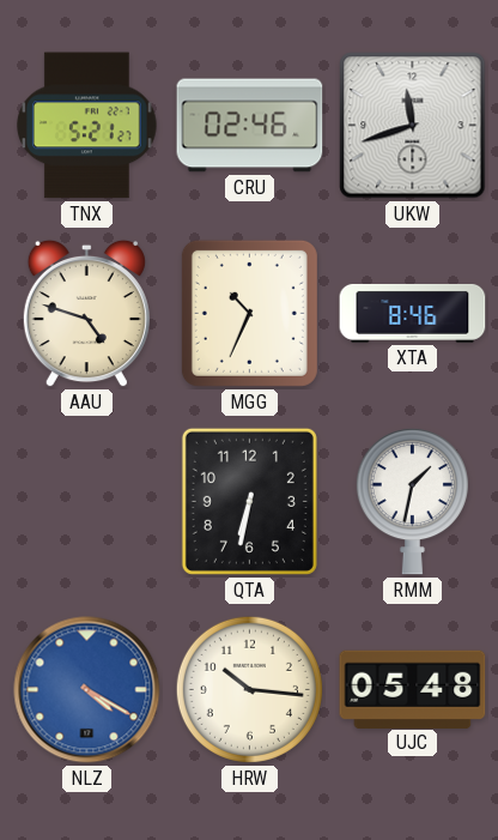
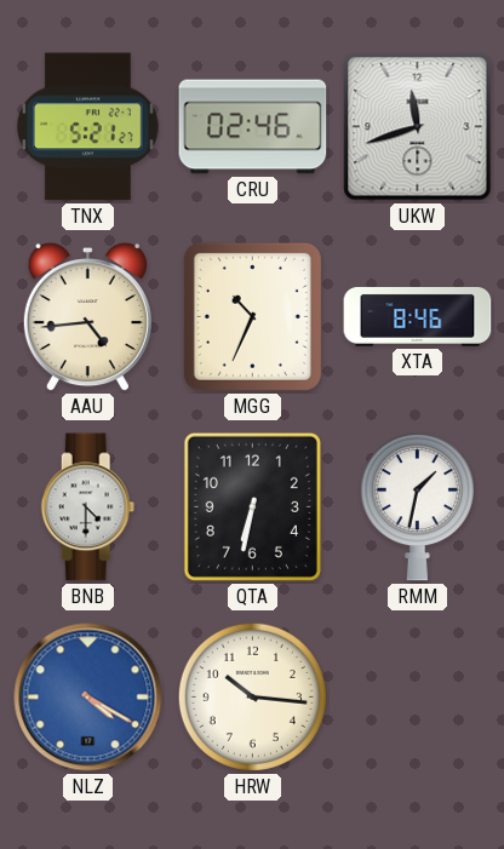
AAU: 4:48 -> 4:44
BNB: none -> 4:30
UJC: 05:48 -> none
